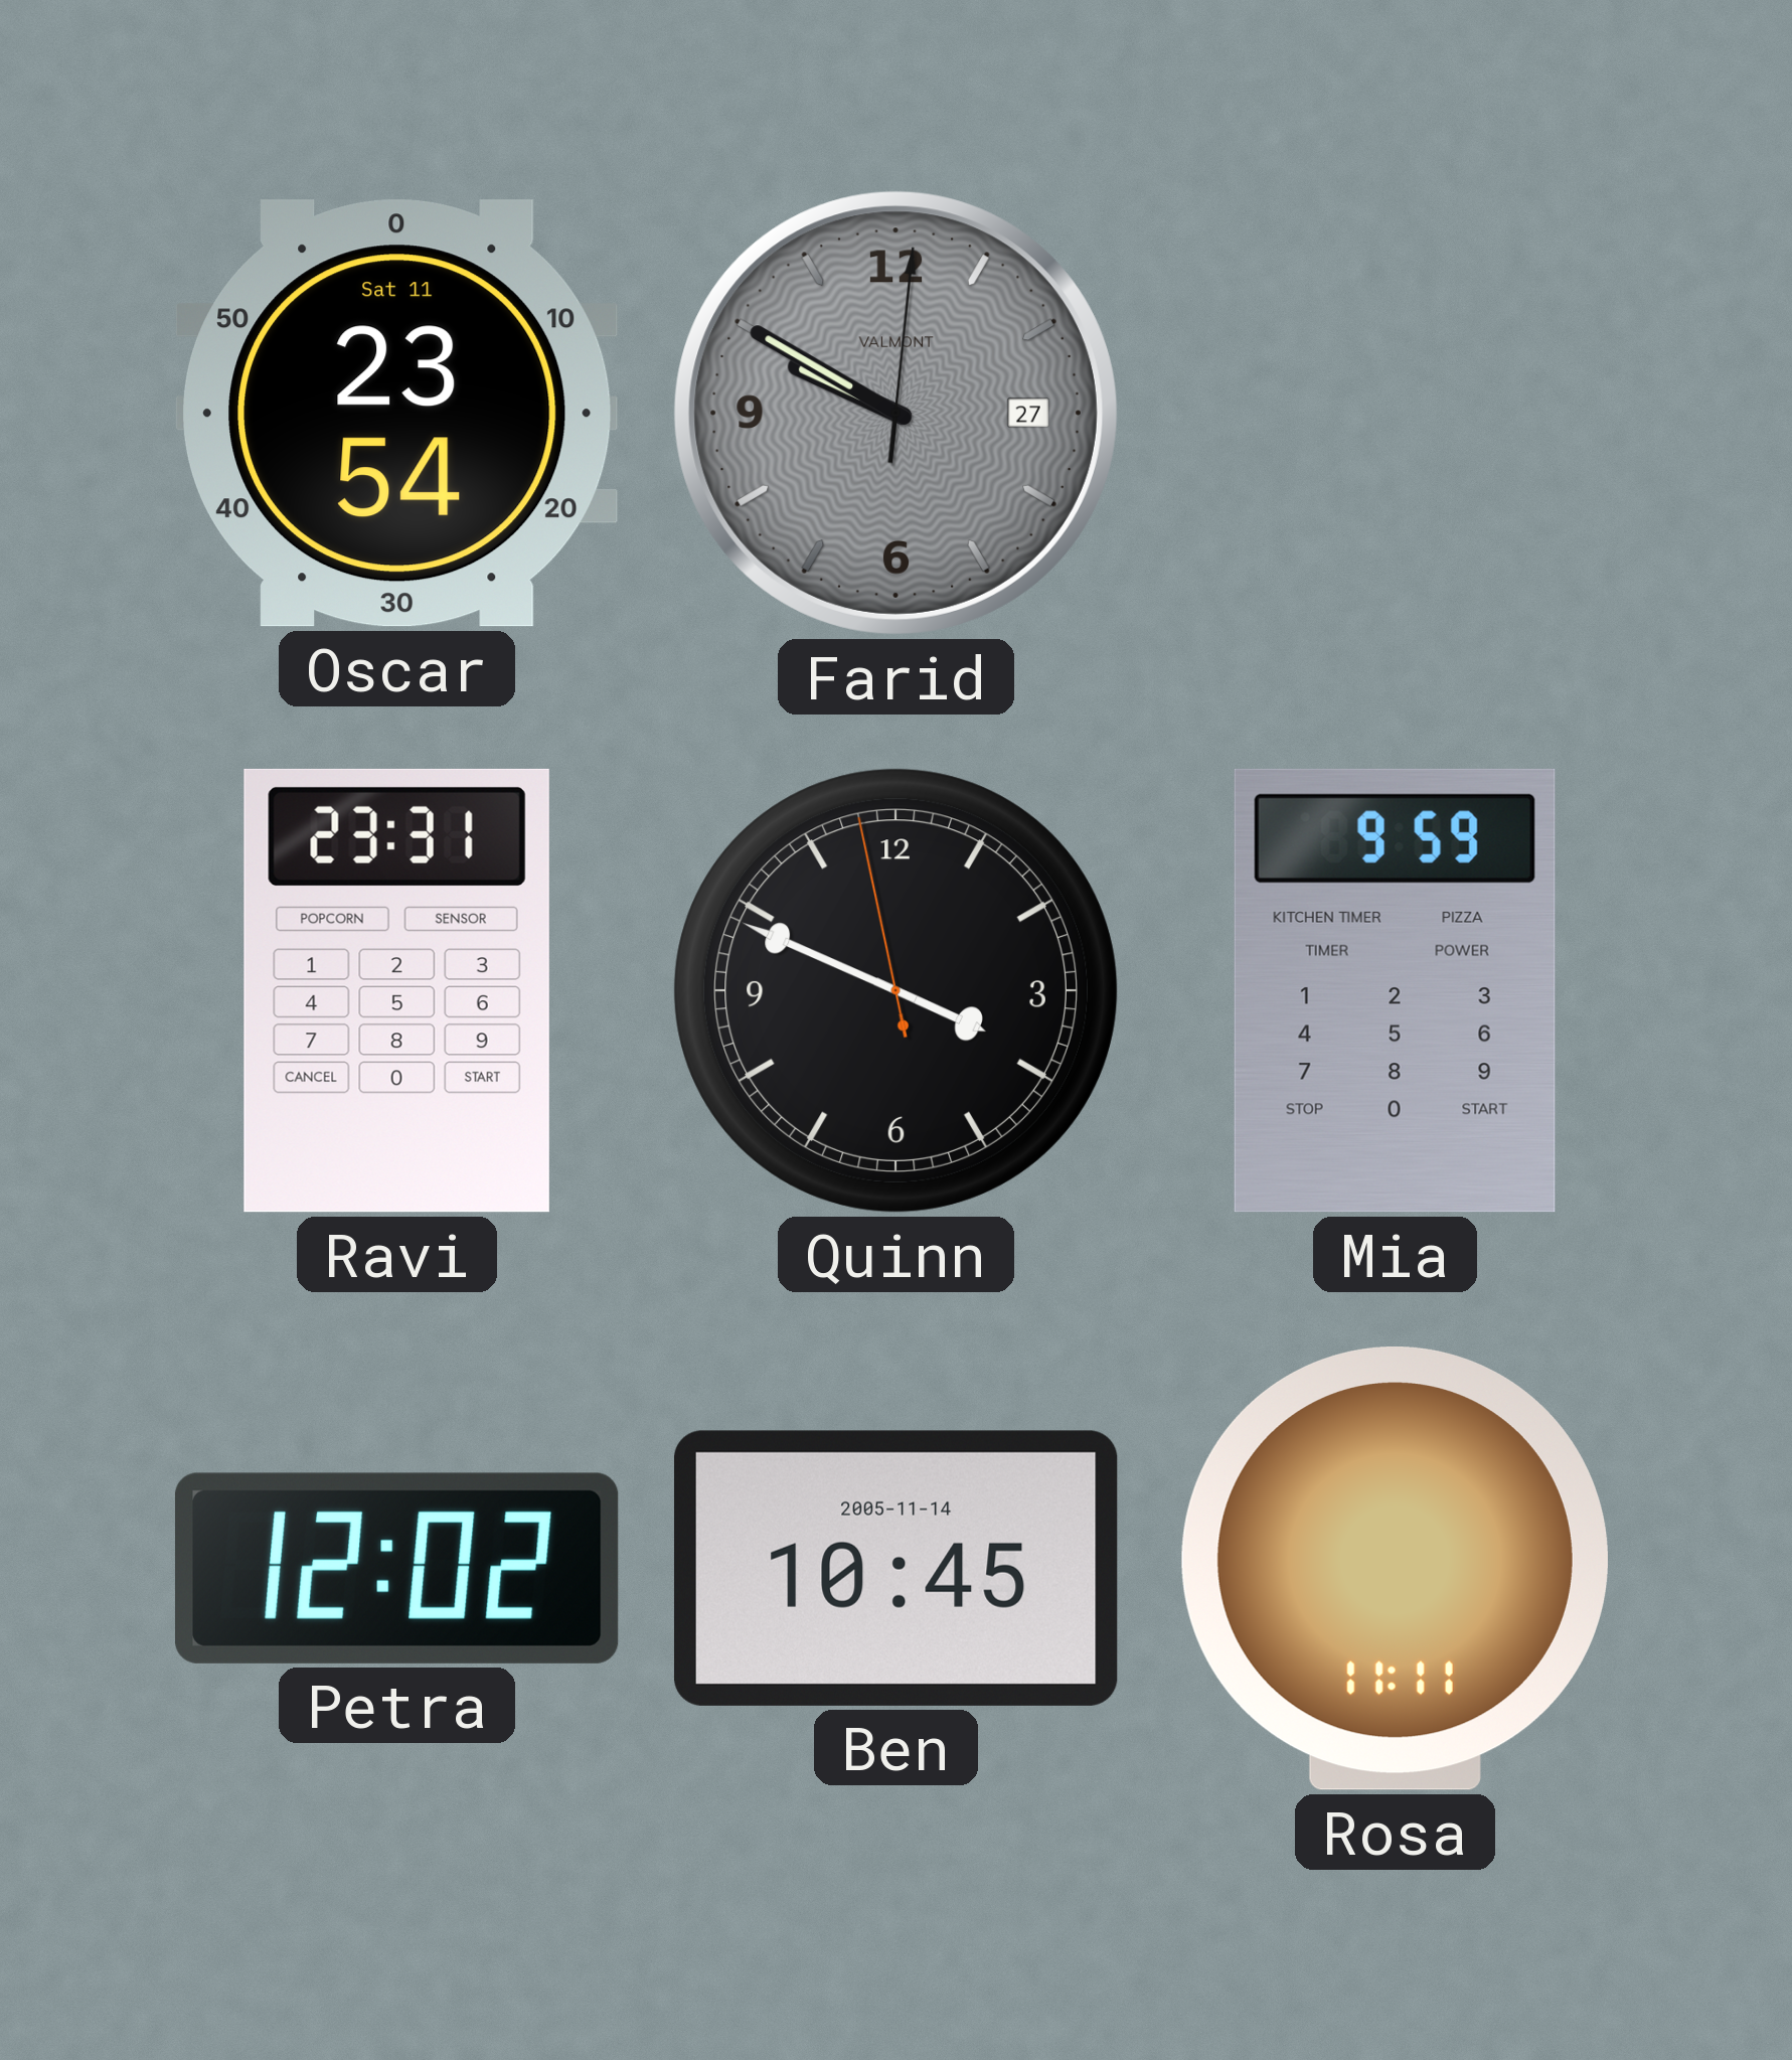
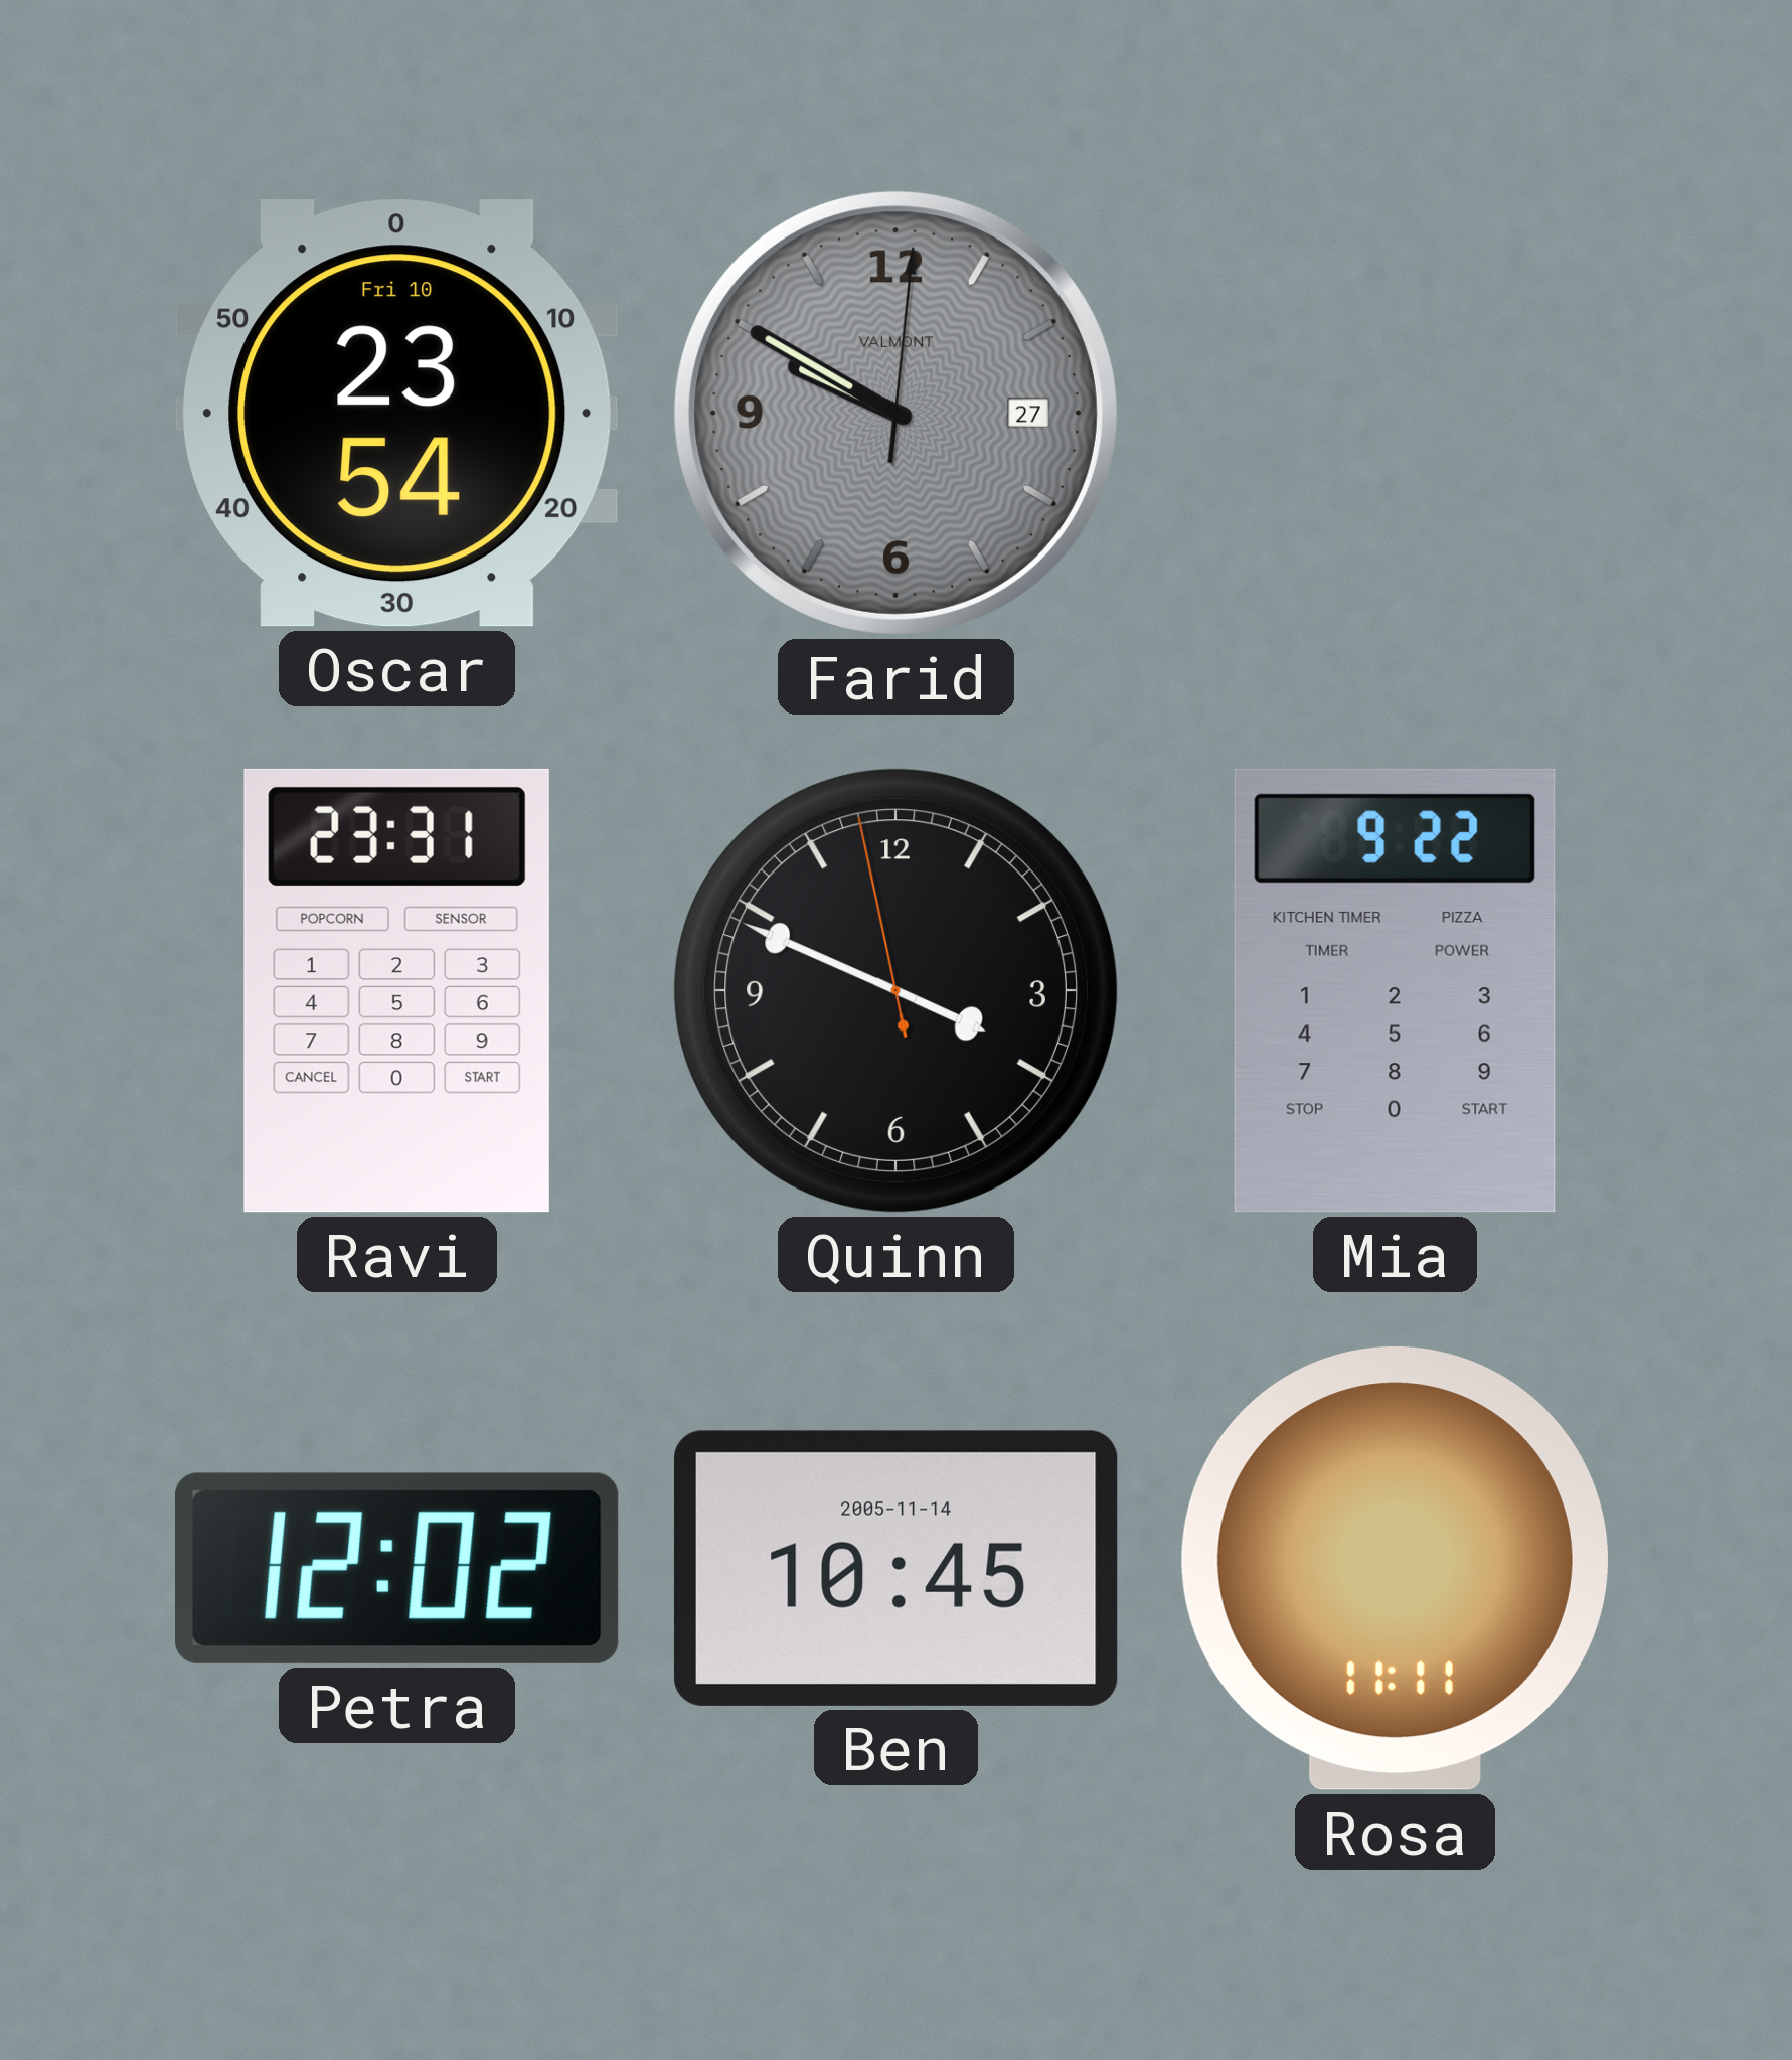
Oscar date: Sat 11 -> Fri 10
Mia: 9:59 -> 9:22
